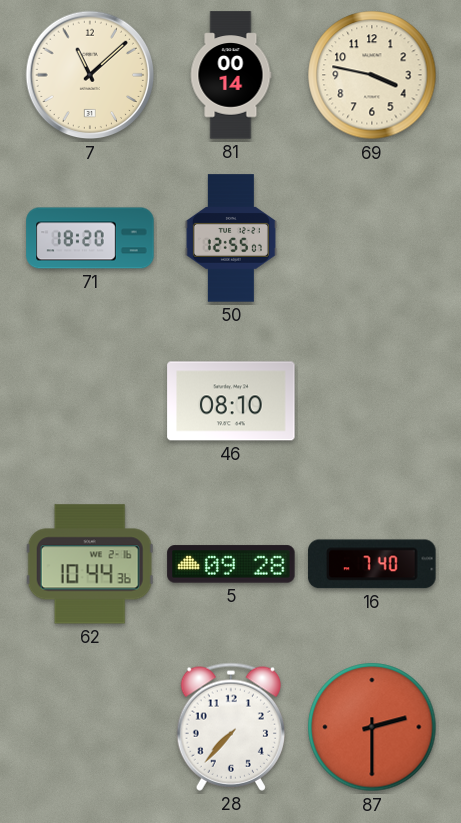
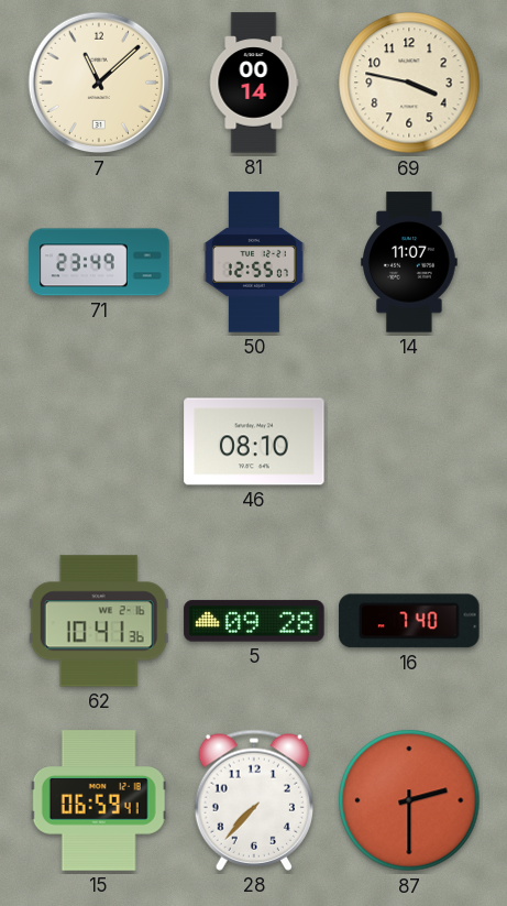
71: 18:20 -> 23:49
14: none -> 11:07
62: 10:44 -> 10:41
15: none -> 06:59
